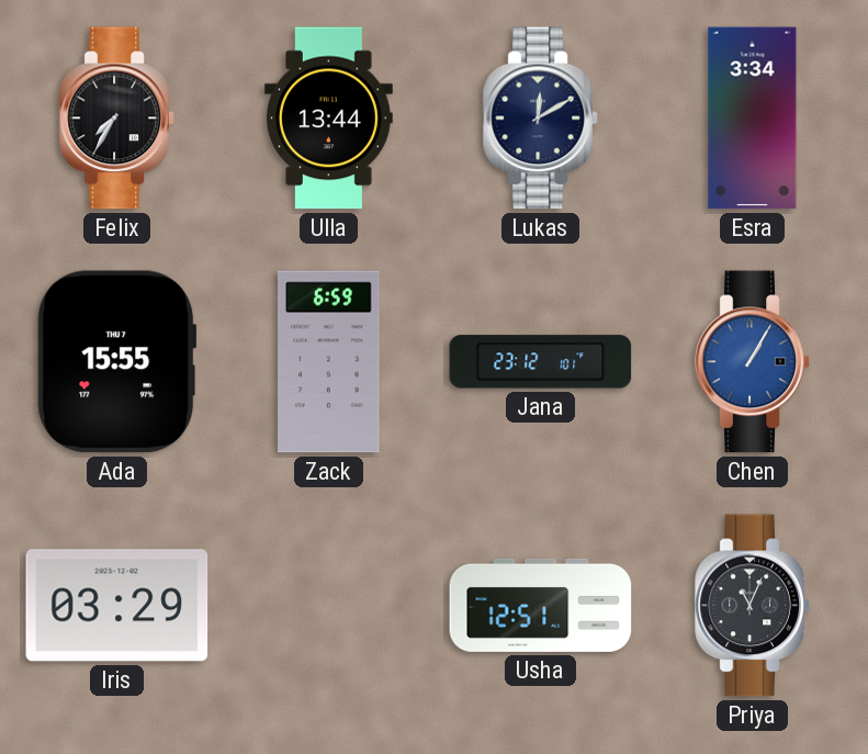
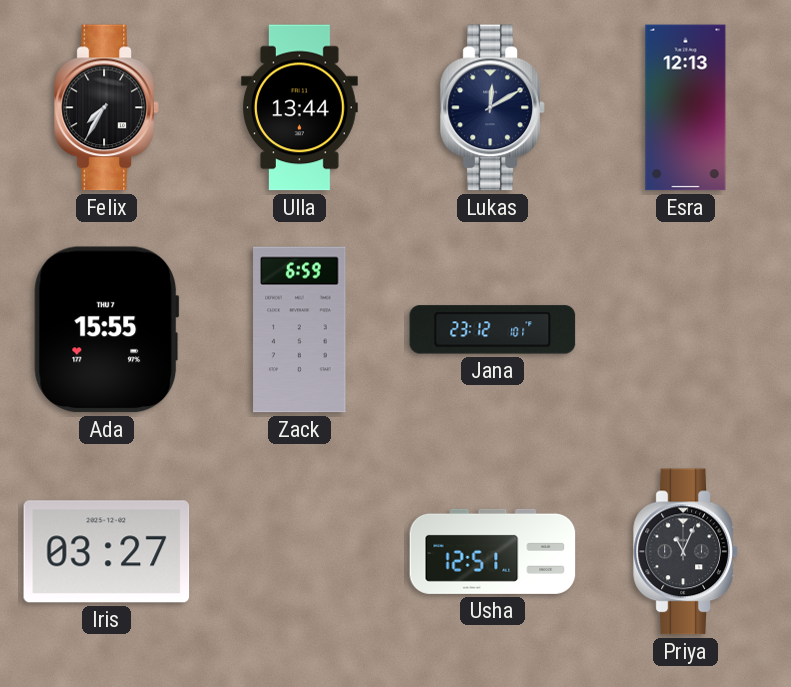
Esra: 3:34 -> 12:13
Chen: 1:05 -> none
Iris: 03:29 -> 03:27
